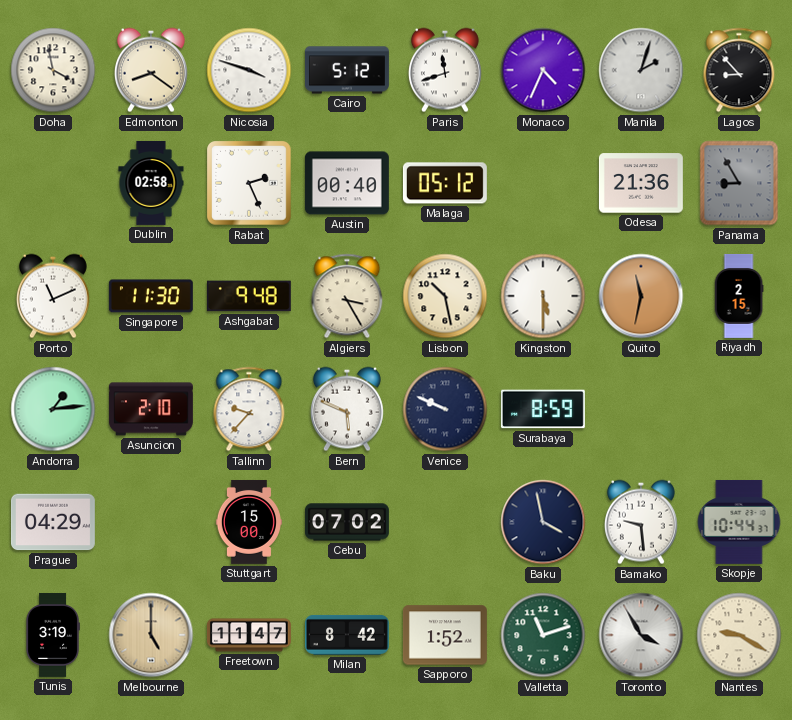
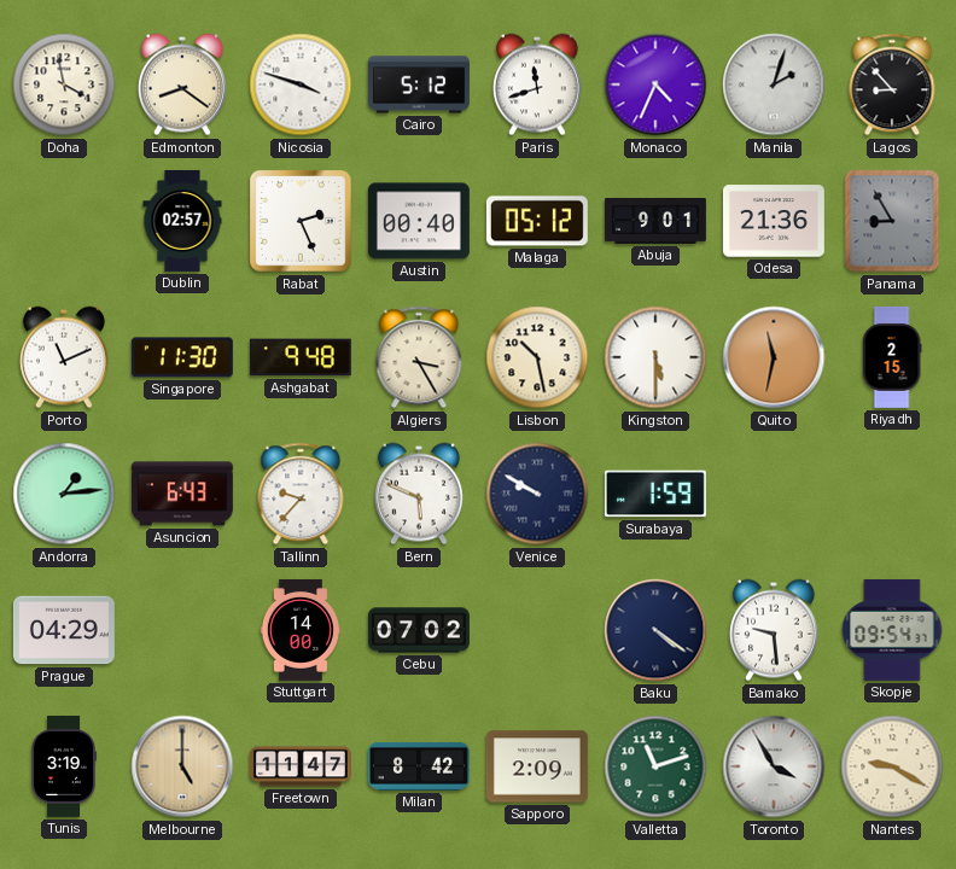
Dublin: 02:58 -> 02:57
Abuja: none -> 9:01
Asuncion: 2:10 -> 6:43
Venice: 9:49 -> 9:50
Surabaya: 8:59 -> 1:59
Stuttgart: 15:00 -> 14:00
Baku: 3:58 -> 4:21
Skopje: 10:44 -> 09:54
Sapporo: 1:52 -> 2:09
